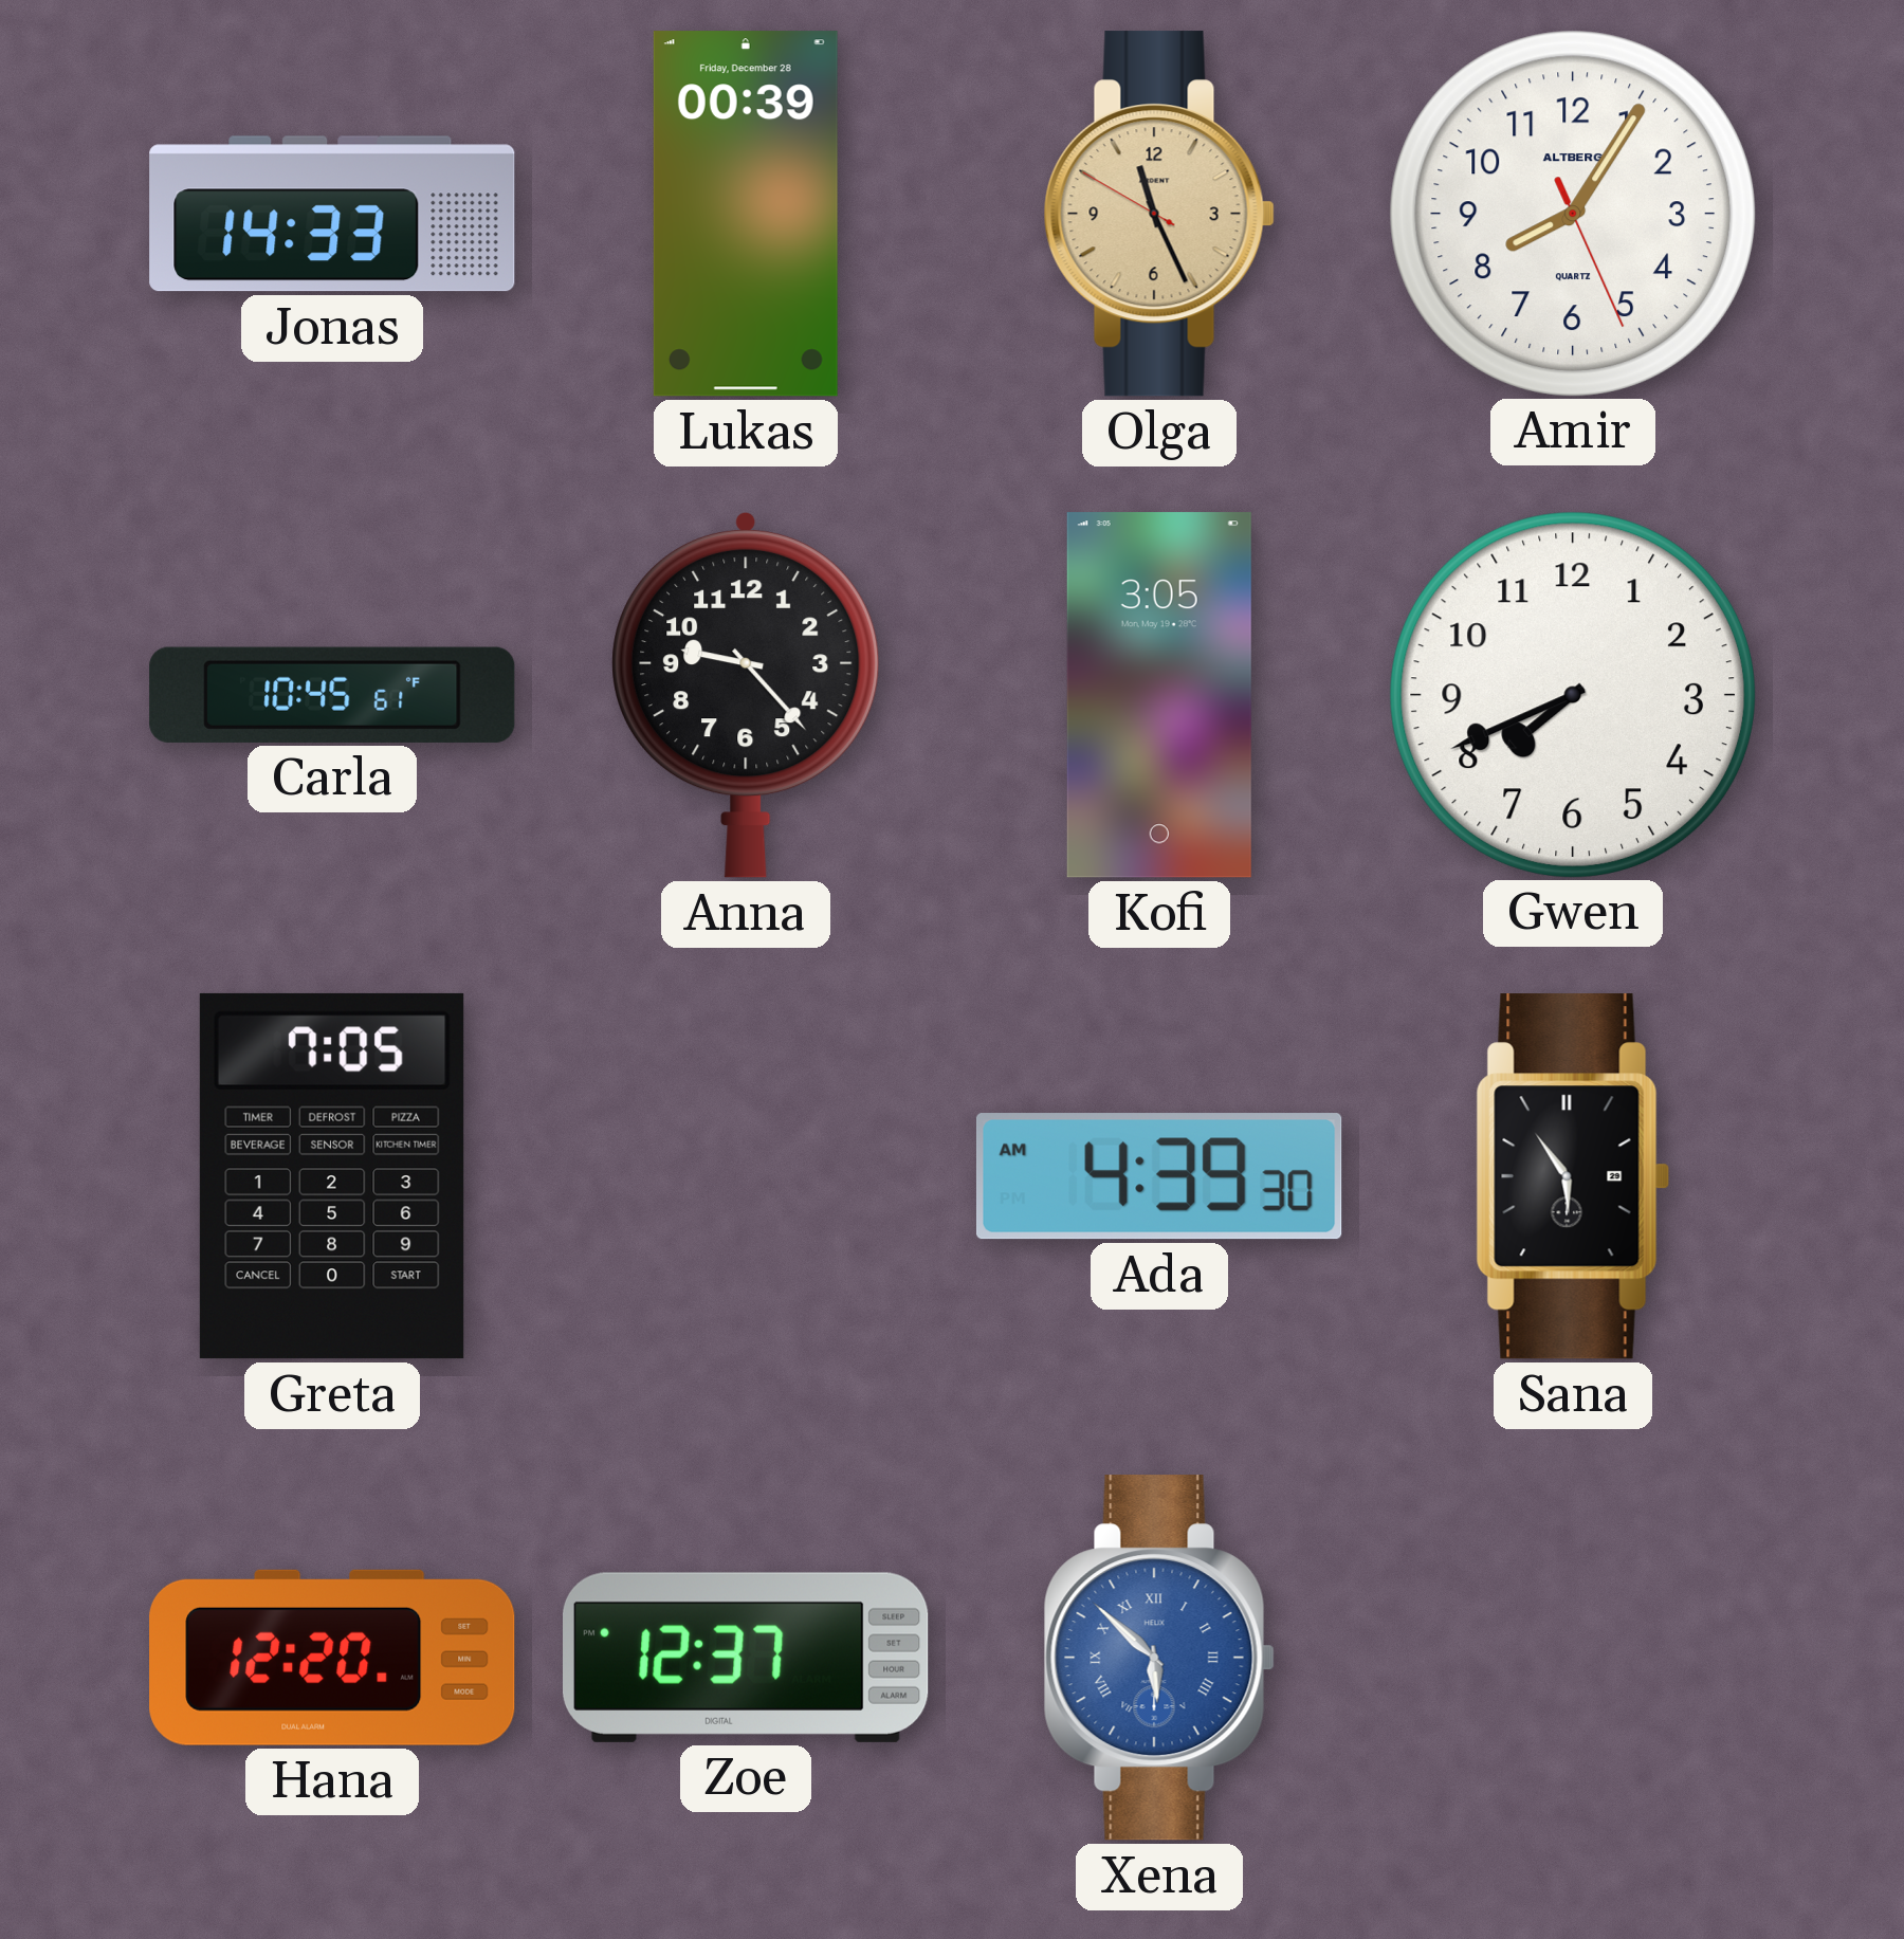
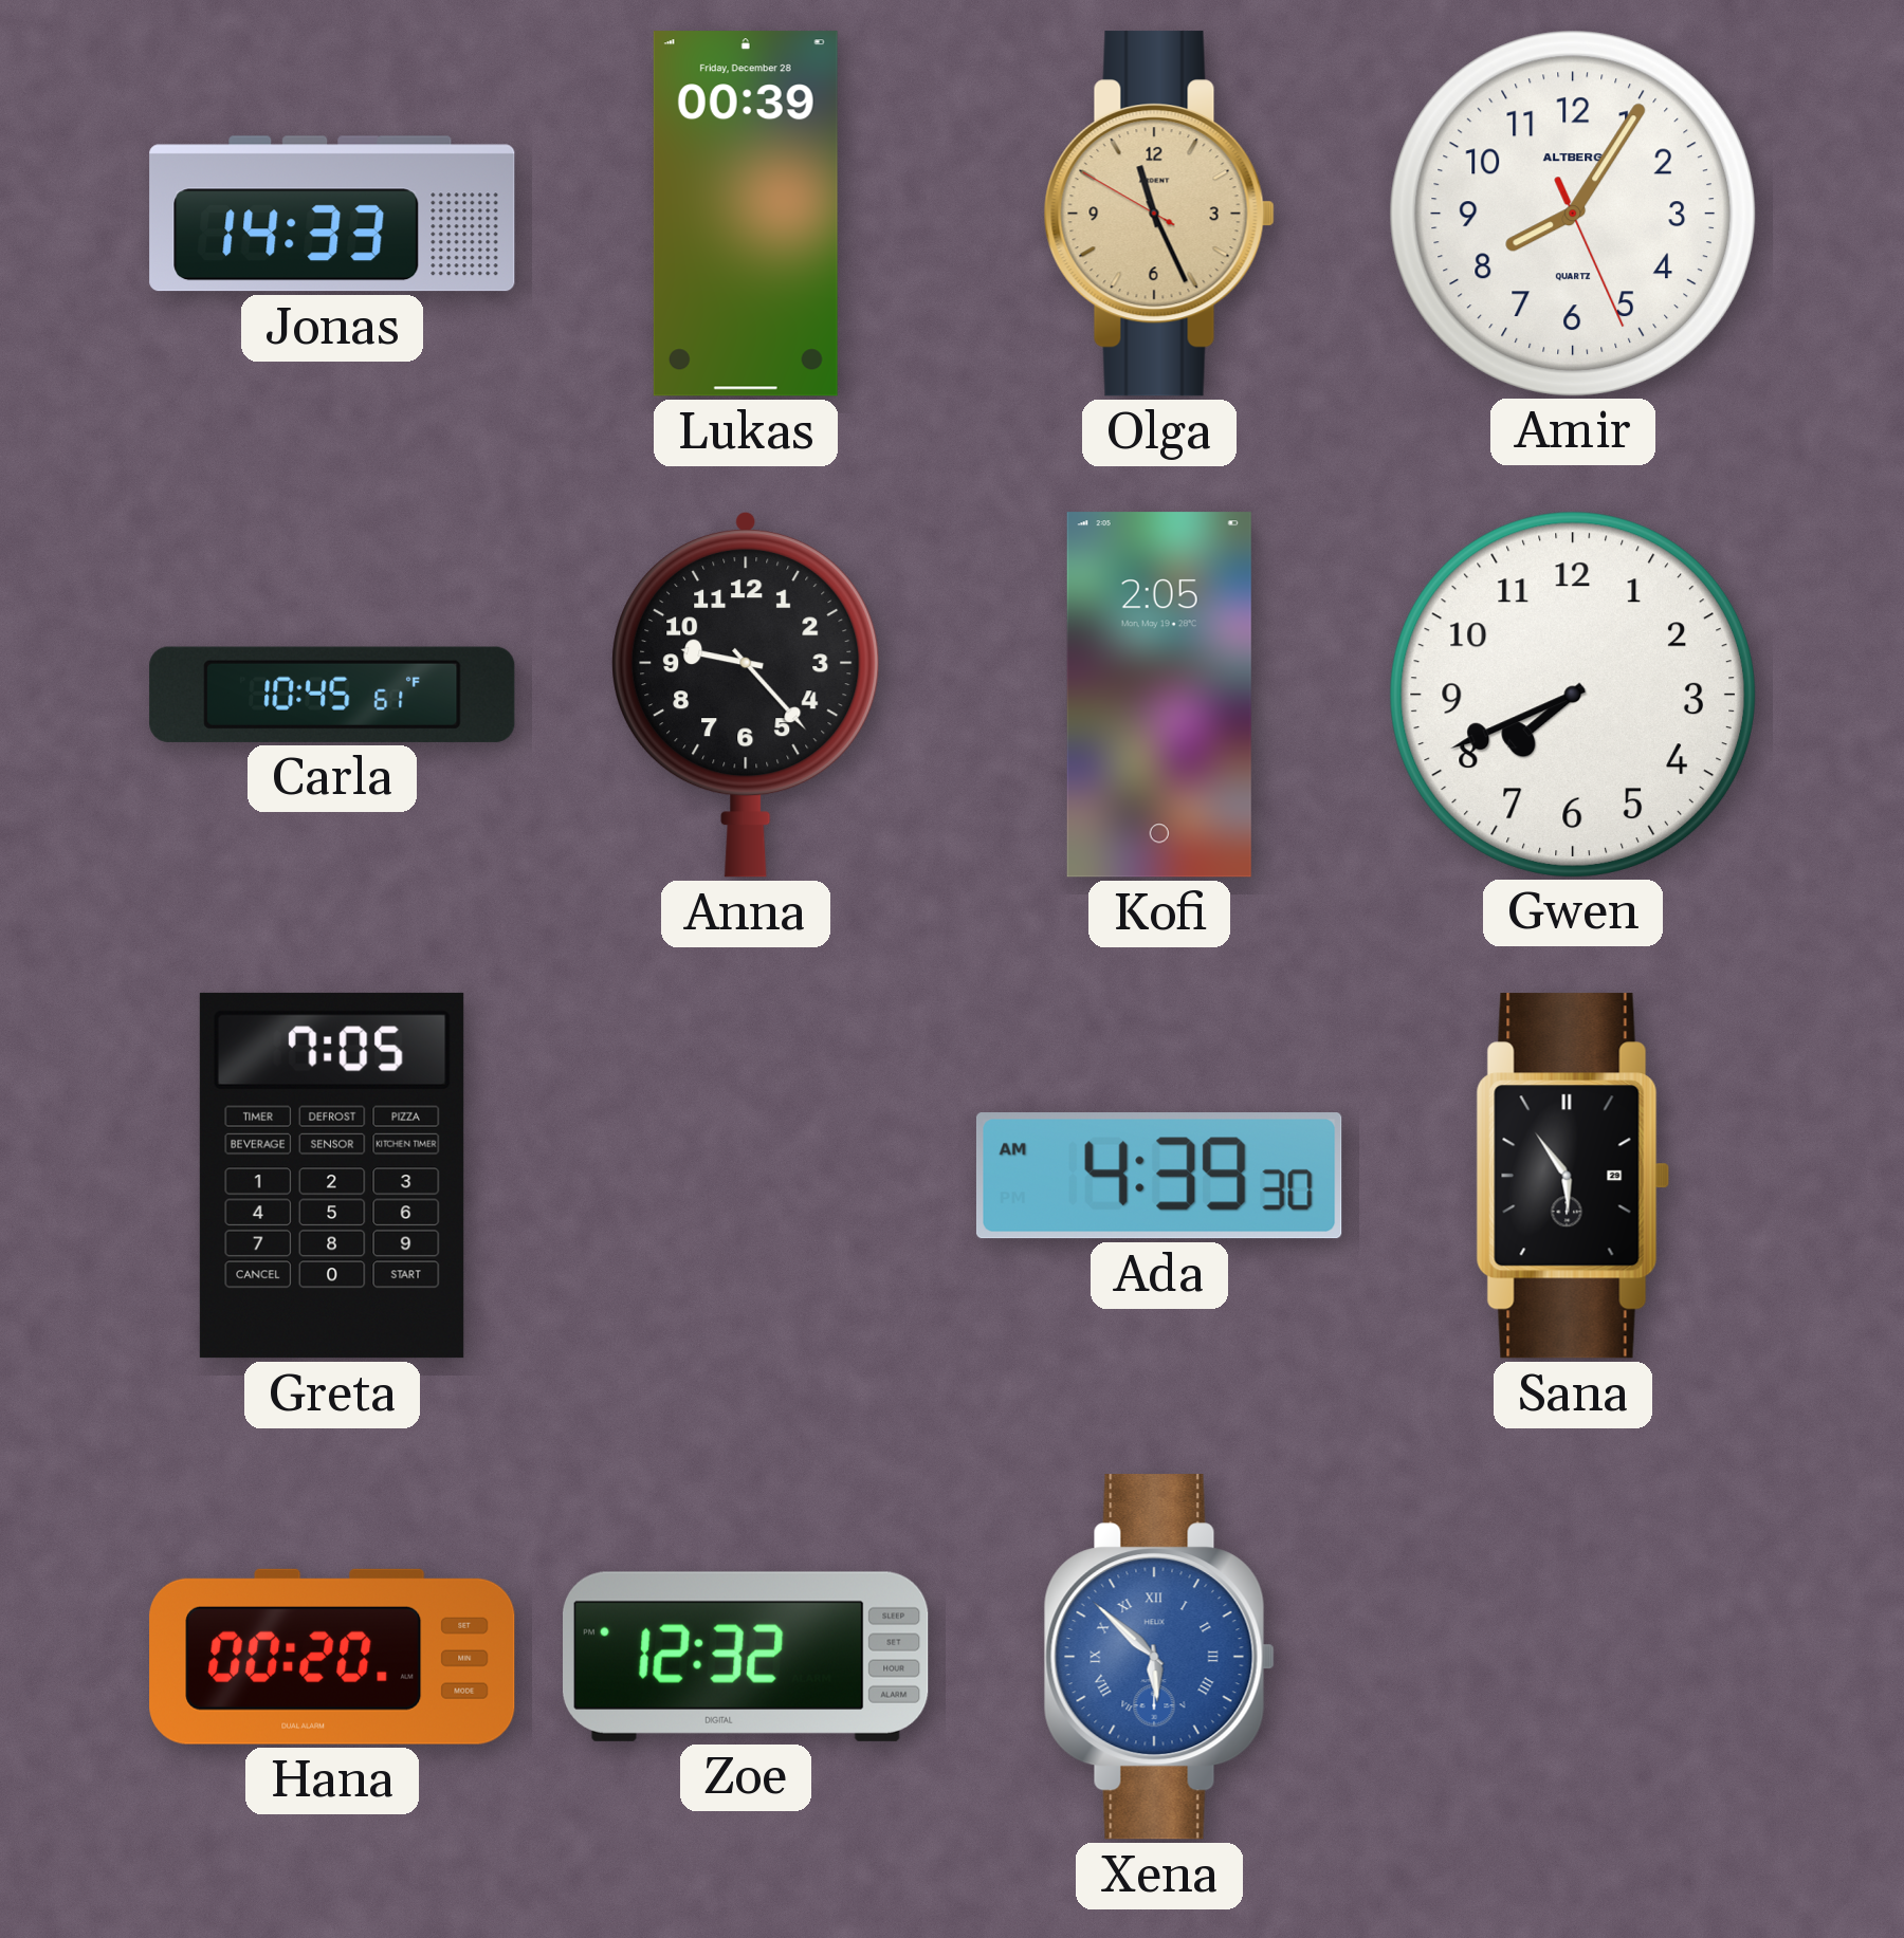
Kofi: 3:05 -> 2:05
Hana: 12:20 -> 00:20
Zoe: 12:37 -> 12:32
